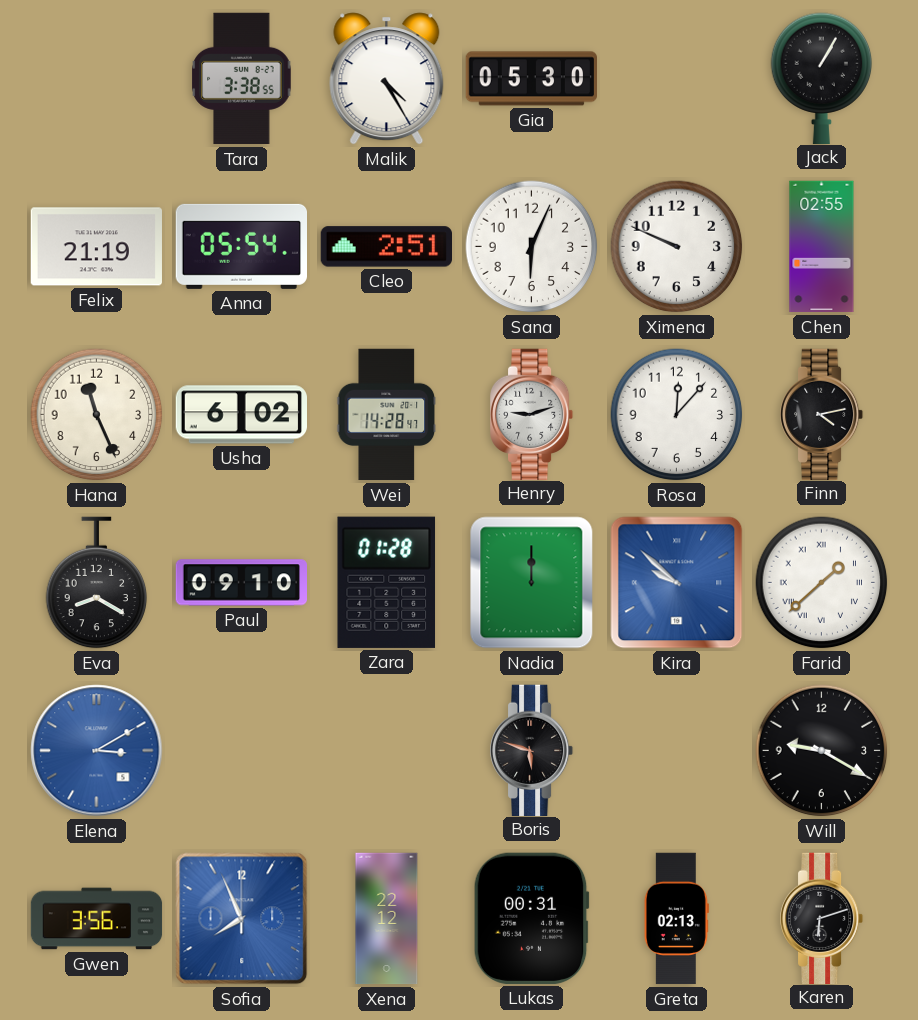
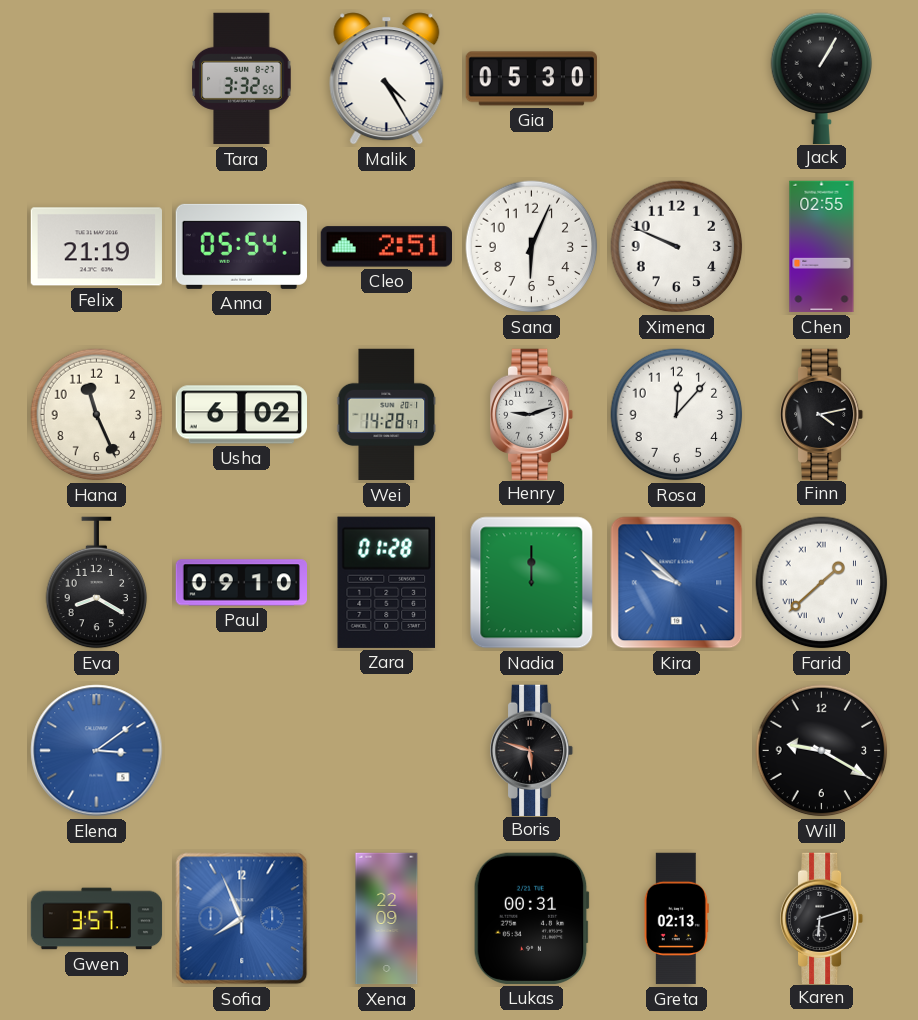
Tara: 3:38 -> 3:32
Elena: 3:10 -> 3:09
Gwen: 3:56 -> 3:57
Xena: 22:12 -> 22:09
